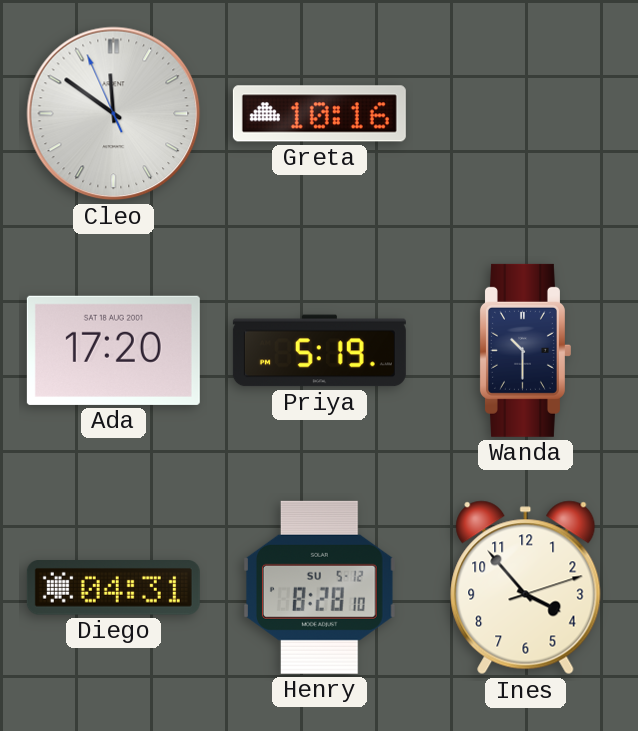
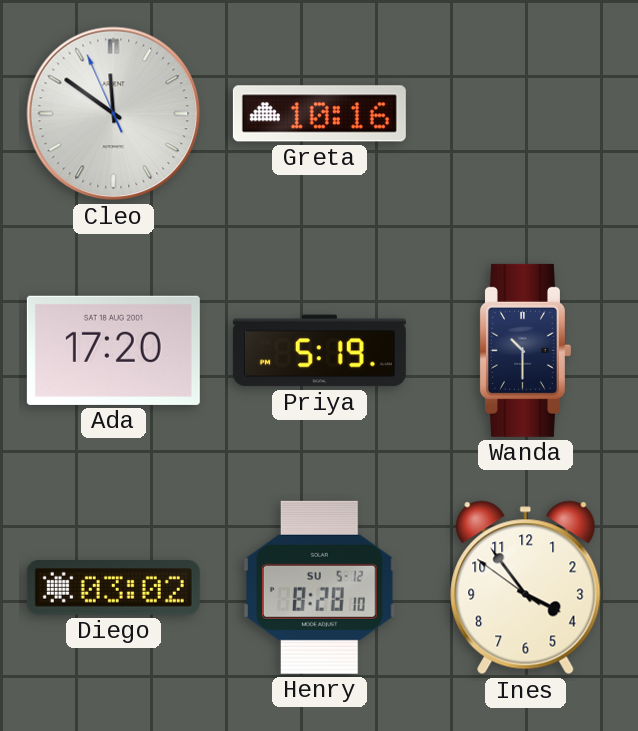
Diego: 04:31 -> 03:02
Ines: 3:53:12 -> 3:53:51
